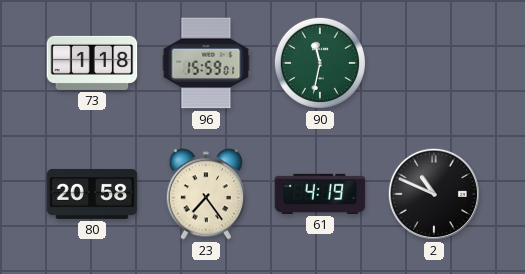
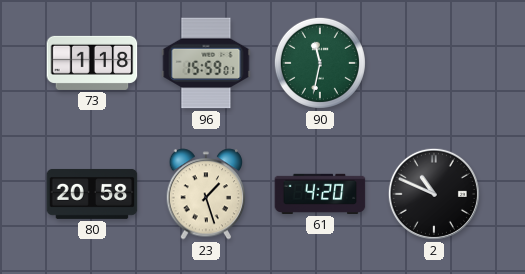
23: 7:24 -> 1:27
61: 4:19 -> 4:20
